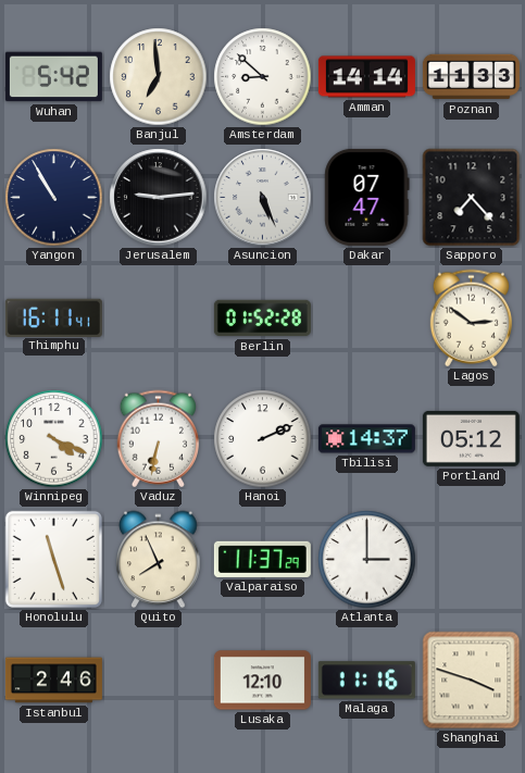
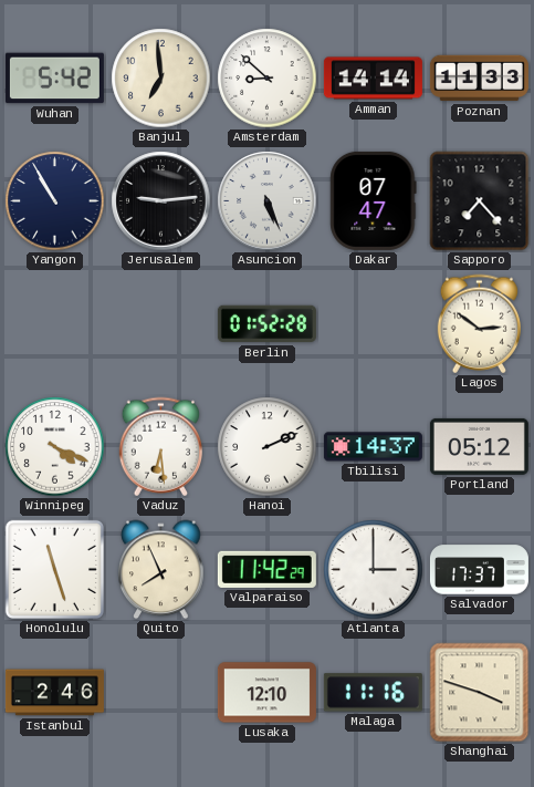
Thimphu: 16:11 -> none
Vaduz: 6:32 -> 6:29
Valparaiso: 11:37 -> 11:42
Salvador: none -> 17:37
